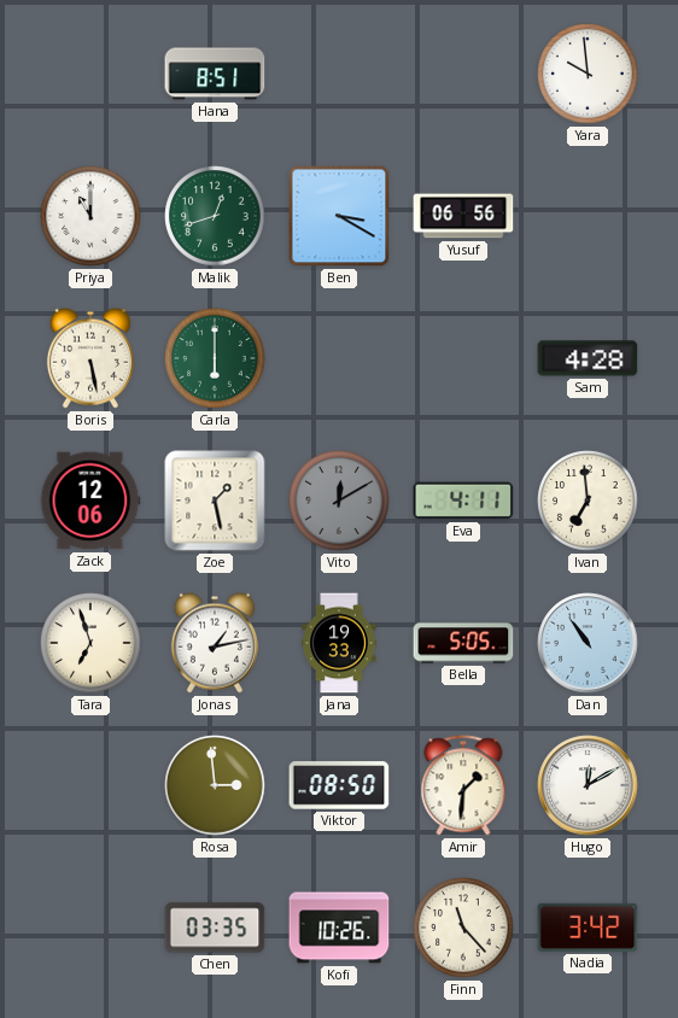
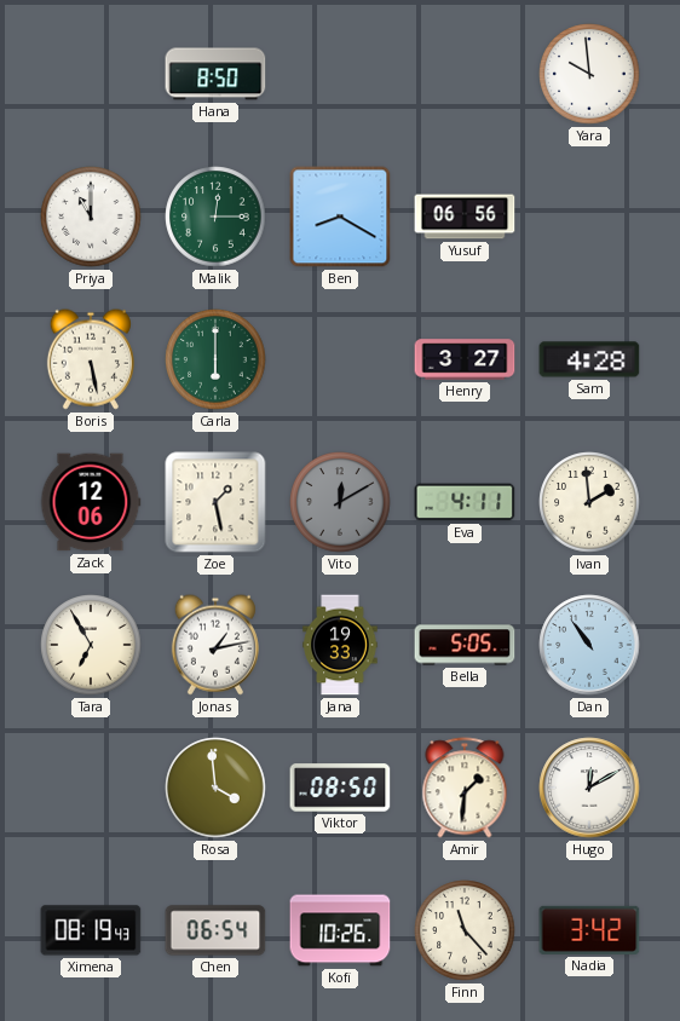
Hana: 8:51 -> 8:50
Malik: 12:42 -> 12:15
Ben: 3:20 -> 8:20
Henry: none -> 3:27
Ivan: 6:59 -> 1:59
Tara: 6:57 -> 6:55
Rosa: 2:59 -> 3:59
Ximena: none -> 08:19
Chen: 03:35 -> 06:54
